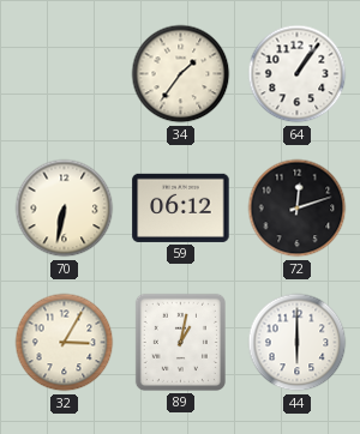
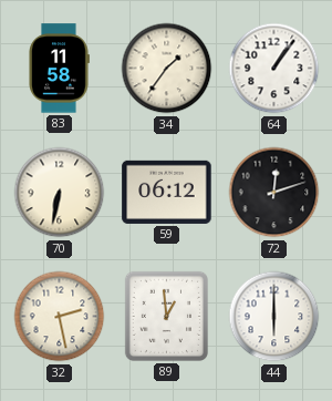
83: none -> 11:58
32: 3:05 -> 2:28
89: 1:02 -> 12:59
